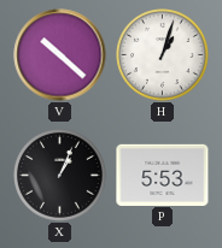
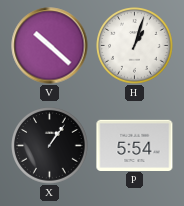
X: 1:04 -> 1:06
P: 5:53 -> 5:54
